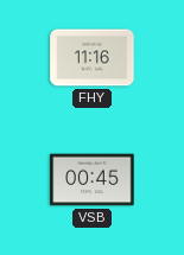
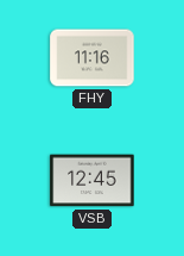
VSB: 00:45 -> 12:45
